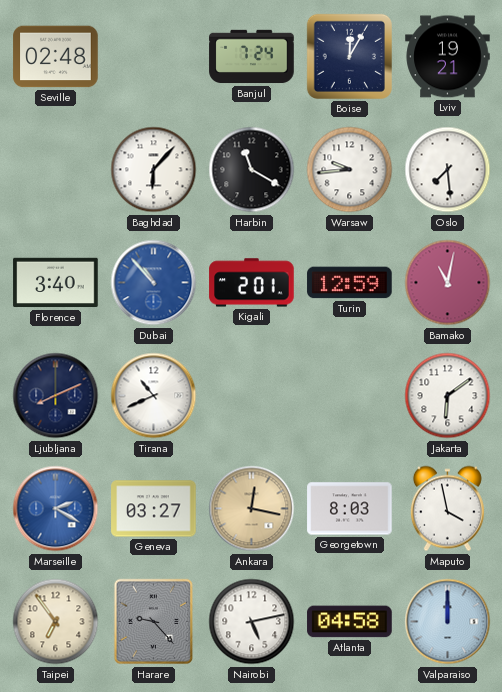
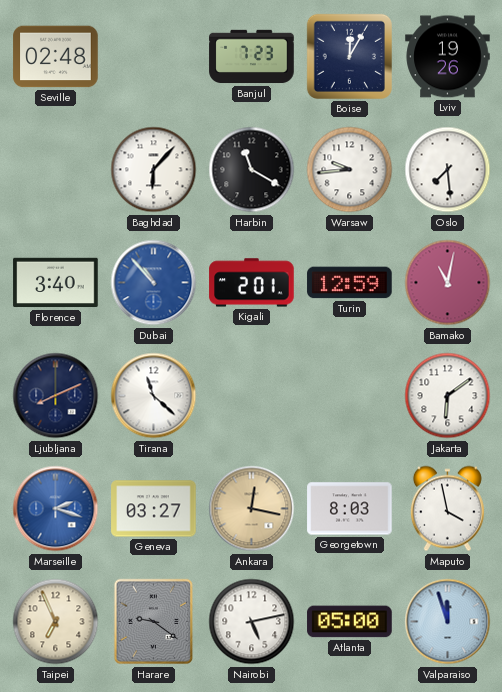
Banjul: 7:24 -> 7:23
Lviv: 19:21 -> 19:26
Tirana: 10:41 -> 11:22
Marseille: 2:20 -> 2:18
Taipei: 6:54 -> 6:56
Harare: 9:23 -> 9:21
Atlanta: 04:58 -> 05:00
Valparaiso: 12:00 -> 11:57
